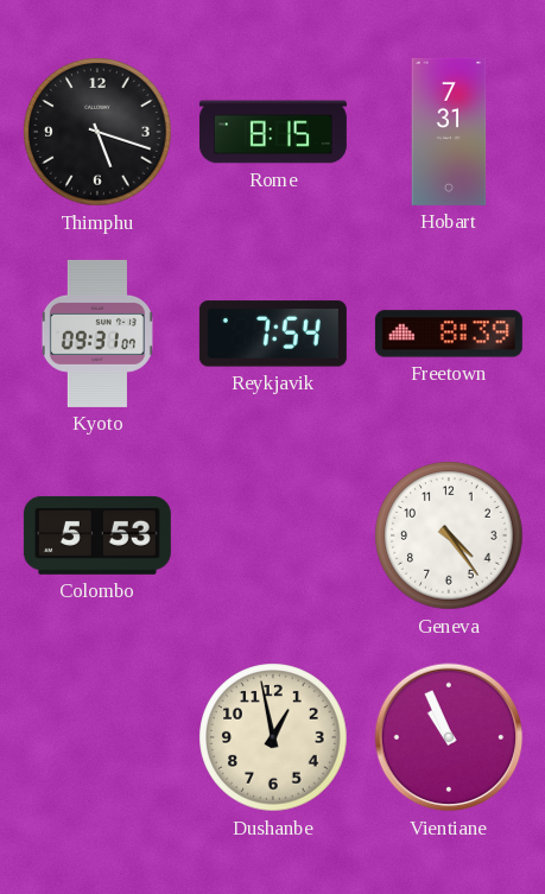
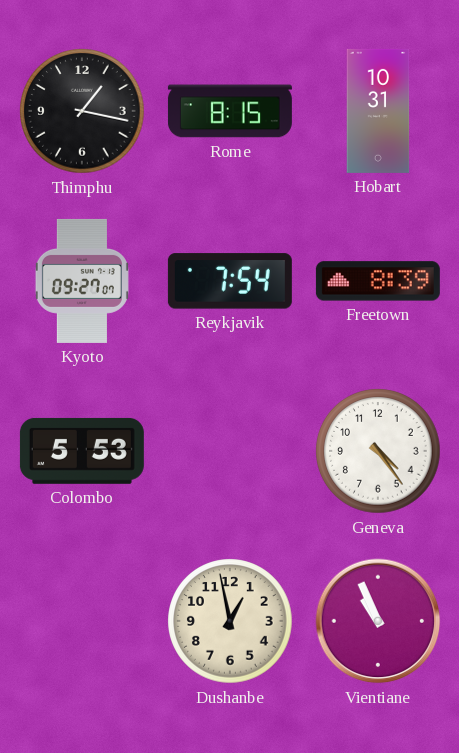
Thimphu: 5:18 -> 1:17
Hobart: 7:31 -> 10:31
Kyoto: 09:31 -> 09:27
